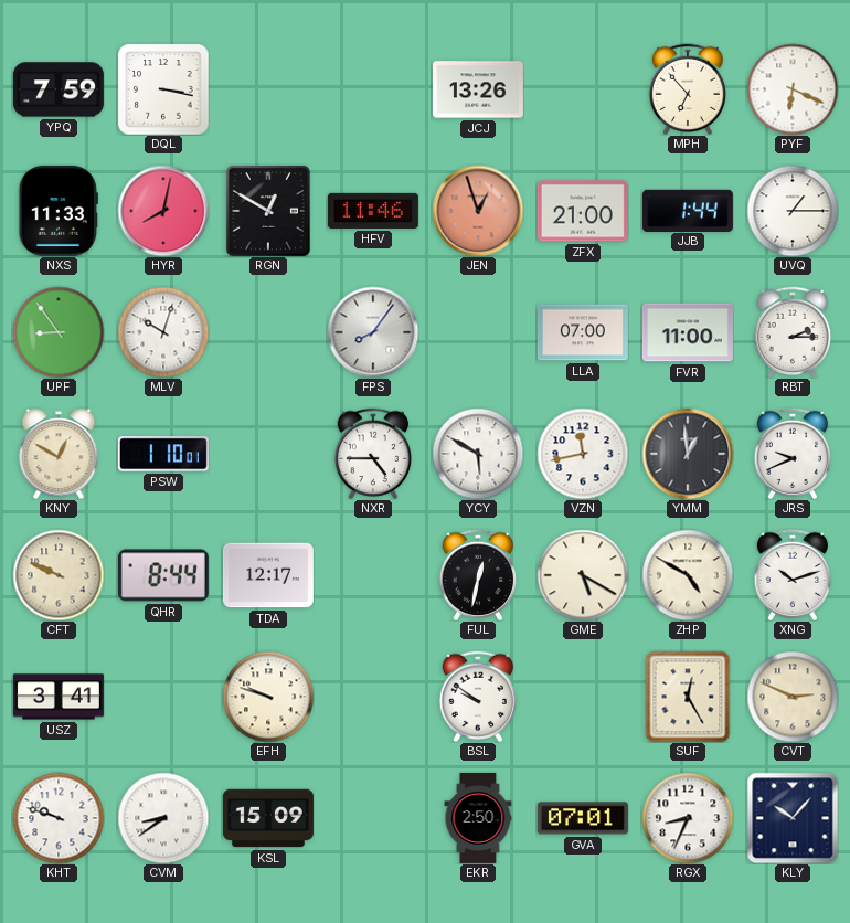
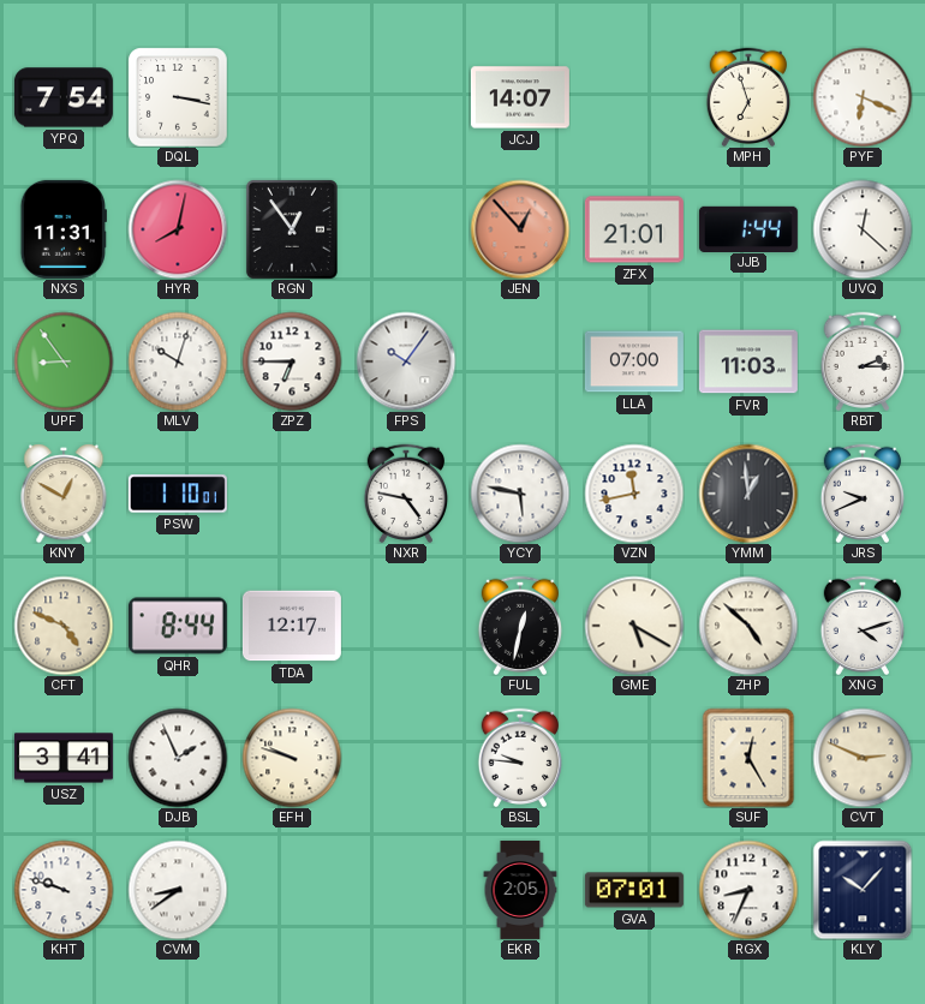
YPQ: 7:59 -> 7:54
JCJ: 13:26 -> 14:07
MPH: 6:53 -> 6:57
NXS: 11:33 -> 11:31
RGN: 12:50 -> 12:54
HFV: 11:46 -> none
JEN: 12:57 -> 12:53
ZFX: 21:00 -> 21:01
UVQ: 1:15 -> 12:22
ZPZ: none -> 6:45
FPS: 8:06 -> 10:06
FVR: 11:00 -> 11:03
NXR: 4:45 -> 4:47
YCY: 5:50 -> 5:47
CFT: 9:49 -> 4:49
ZHP: 4:50 -> 4:52
XNG: 10:12 -> 4:12
DJB: none -> 1:56
BSL: 9:51 -> 9:46
KSL: 15:09 -> none
EKR: 2:50 -> 2:05
